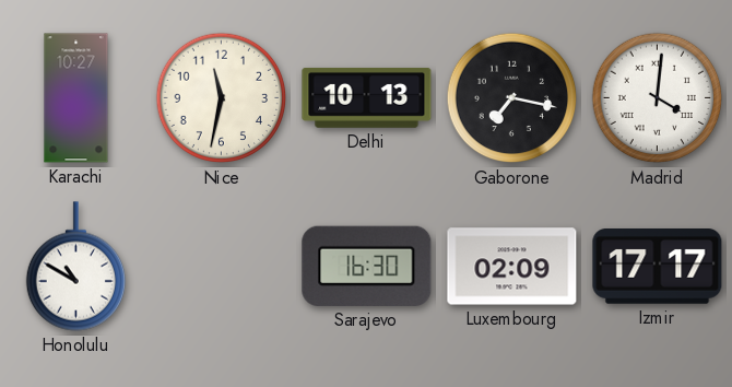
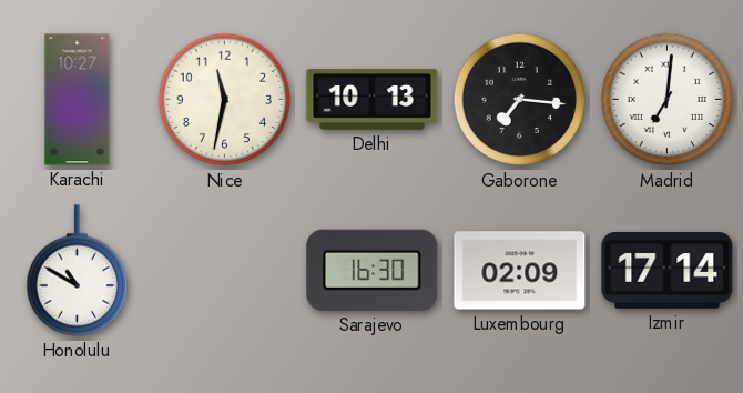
Gaborone: 7:17 -> 7:16
Madrid: 4:01 -> 7:01
Izmir: 17:17 -> 17:14
